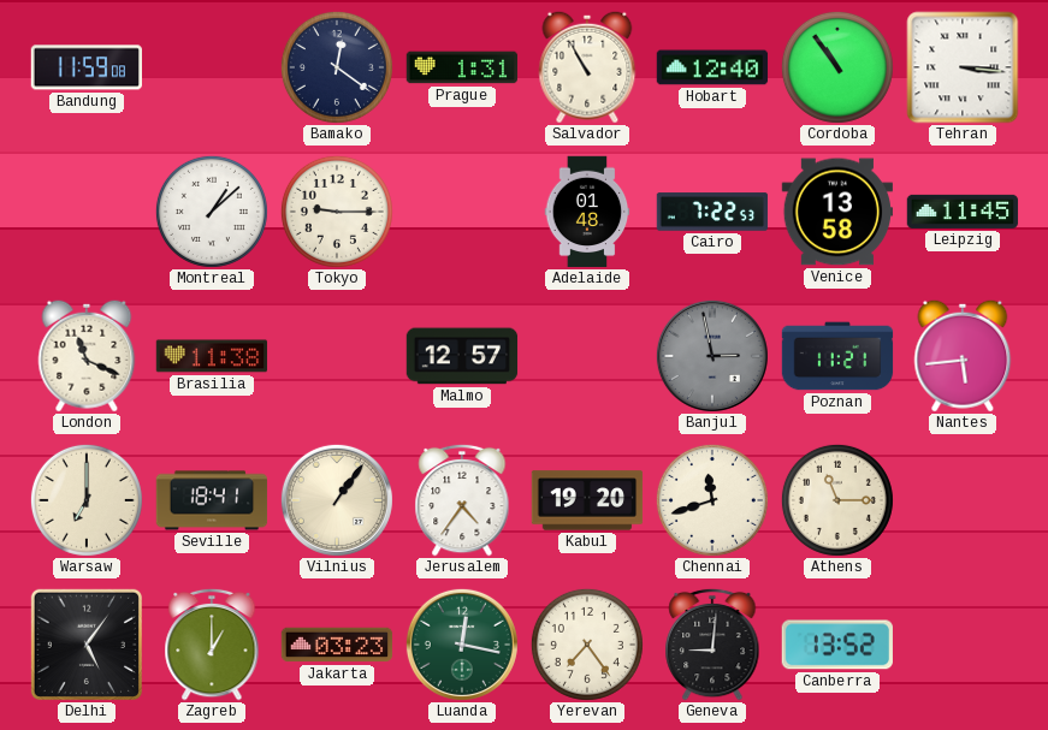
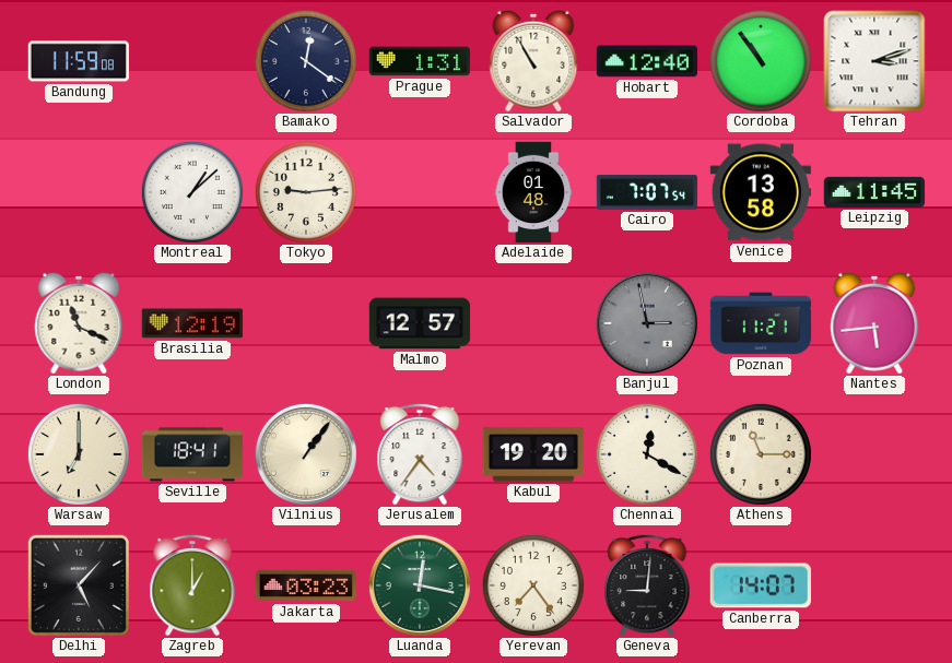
Tehran: 3:16 -> 3:12
Tokyo: 9:15 -> 9:14
Cairo: 7:22 -> 7:07
Brasilia: 11:38 -> 12:19
Chennai: 11:42 -> 12:20
Delhi: 5:06 -> 5:07
Canberra: 13:52 -> 14:07
